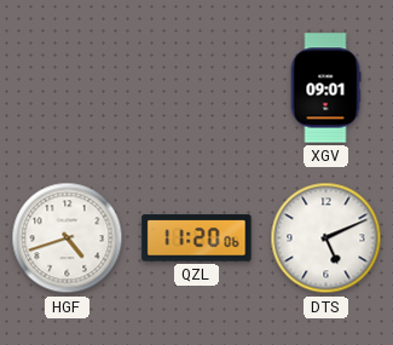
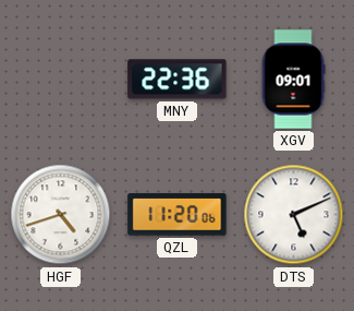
MNY: none -> 22:36
